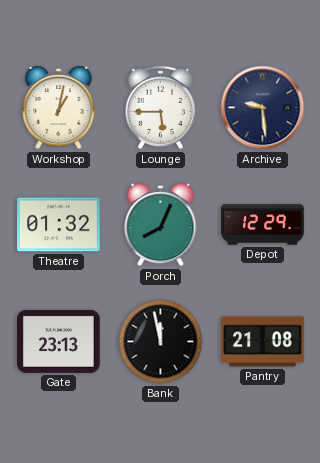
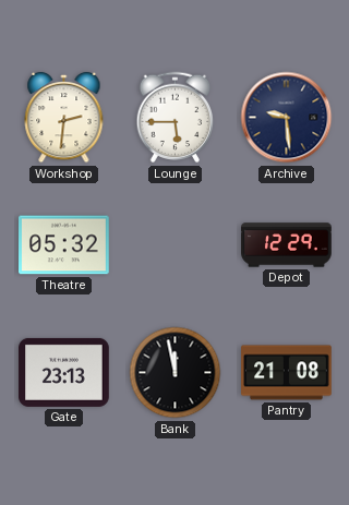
Workshop: 1:02 -> 2:31
Theatre: 01:32 -> 05:32
Porch: 8:04 -> none
